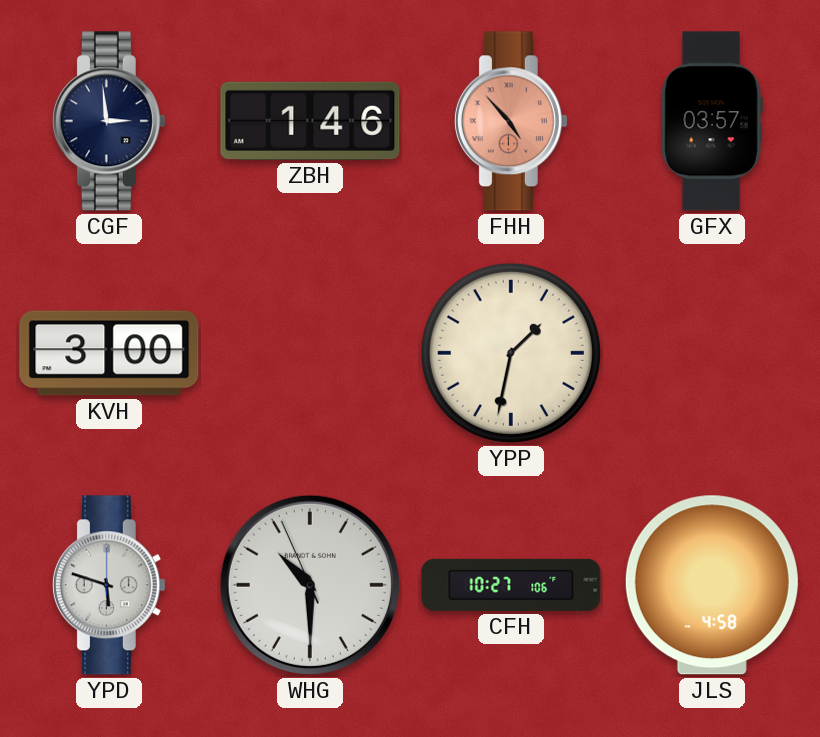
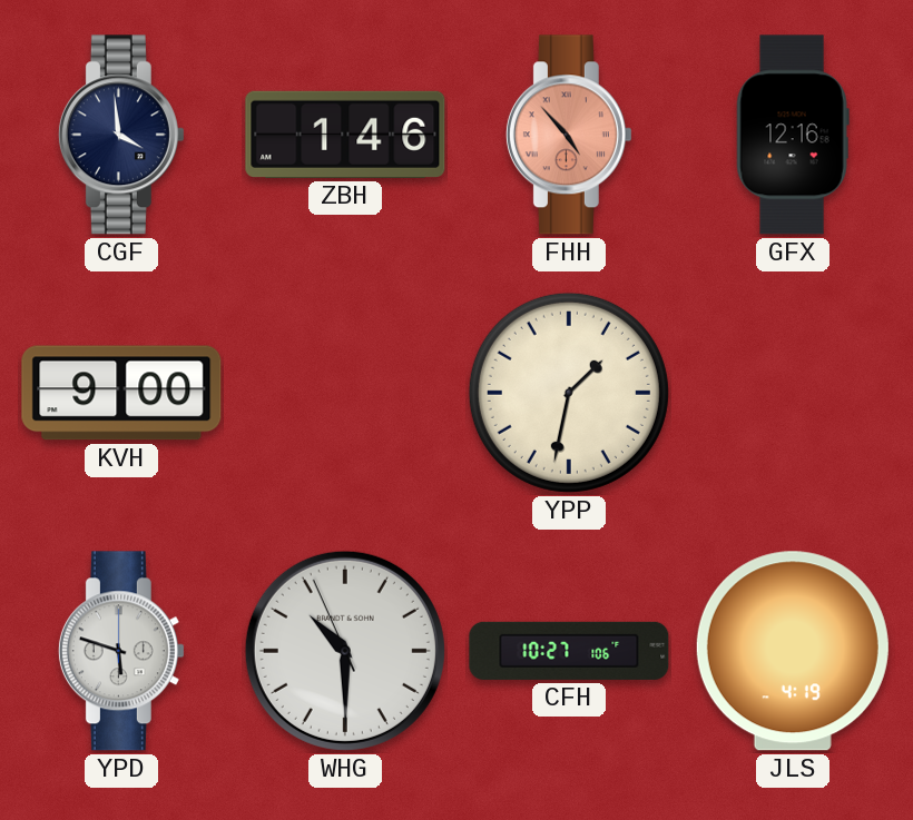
CGF: 2:59 -> 3:59
GFX: 03:57 -> 12:16
KVH: 3:00 -> 9:00
JLS: 4:58 -> 4:19
